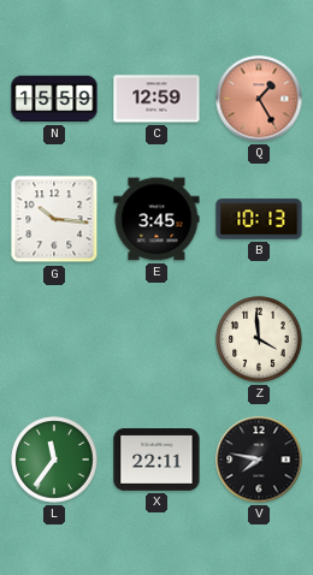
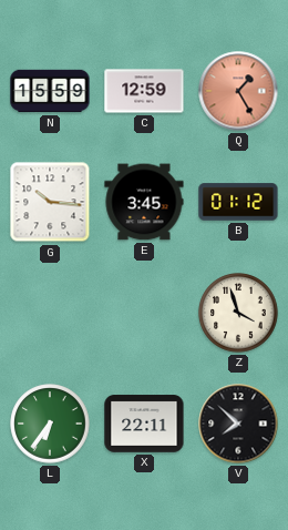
B: 10:13 -> 01:12
Z: 3:59 -> 3:57
L: 11:36 -> 6:36
V: 7:47 -> 7:52
